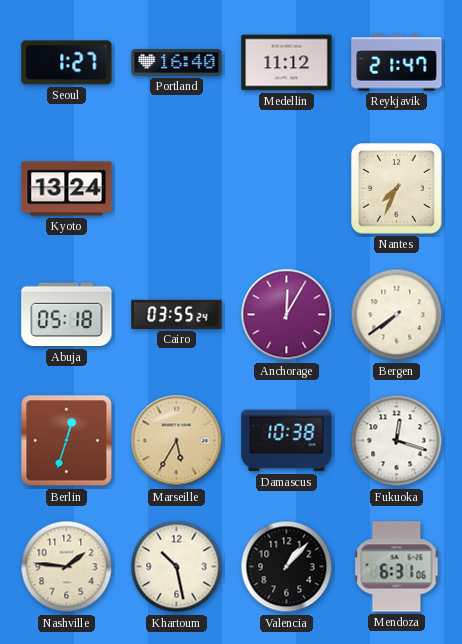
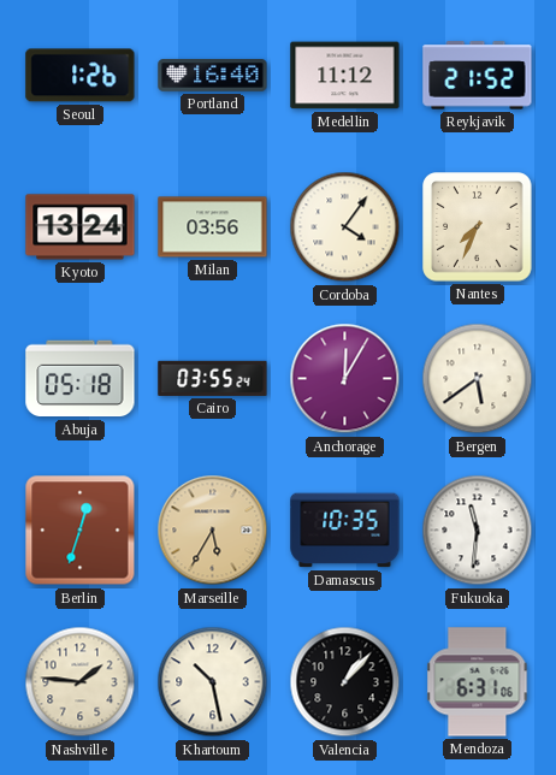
Seoul: 1:27 -> 1:26
Reykjavik: 21:47 -> 21:52
Milan: none -> 03:56
Cordoba: none -> 4:06
Bergen: 7:39 -> 5:39
Damascus: 10:38 -> 10:35
Fukuoka: 12:18 -> 11:31
